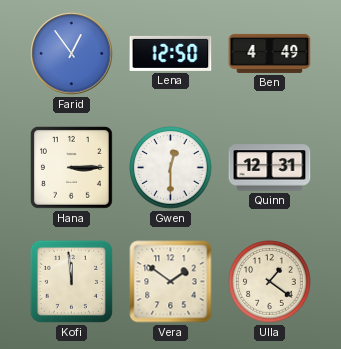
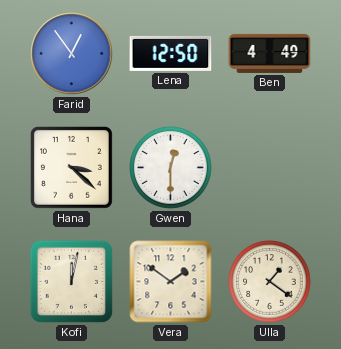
Hana: 3:15 -> 3:22
Quinn: 12:31 -> none
Kofi: 11:59 -> 12:02
